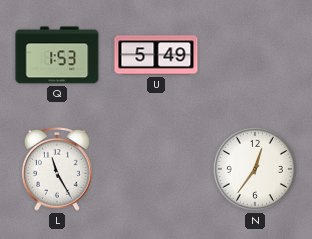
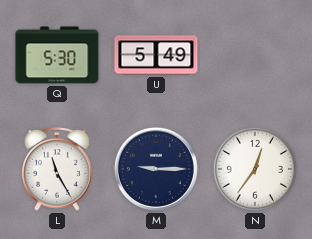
Q: 1:53 -> 5:30
M: none -> 9:15
